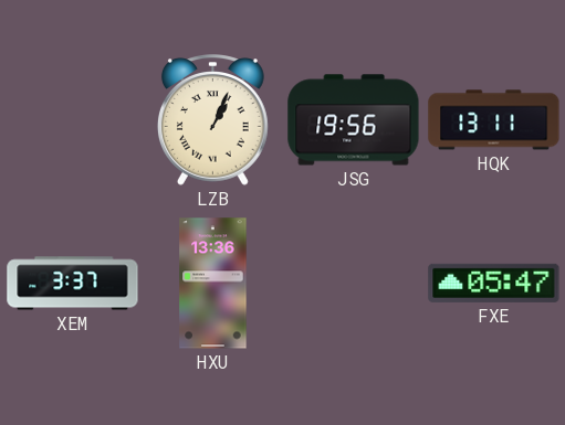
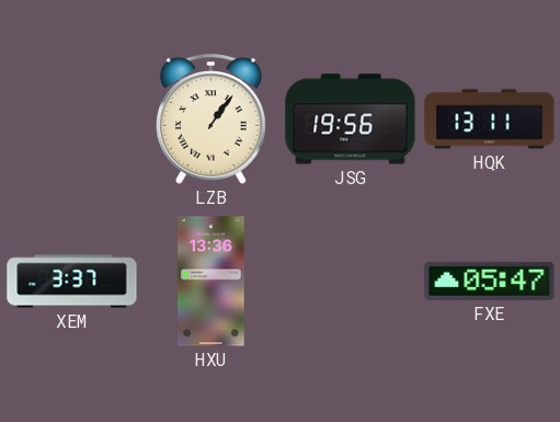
LZB: 1:04 -> 1:06
